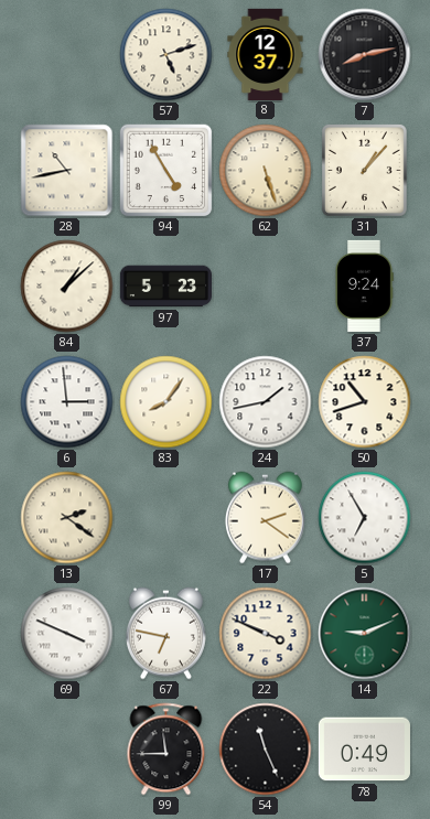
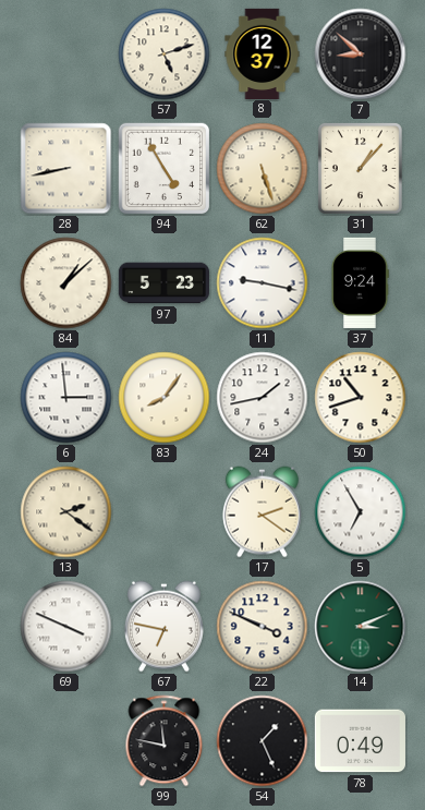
7: 8:13 -> 8:52
28: 10:43 -> 8:43
11: none -> 9:17
14: 9:11 -> 3:11
99: 11:45 -> 11:47
54: 11:26 -> 1:26
